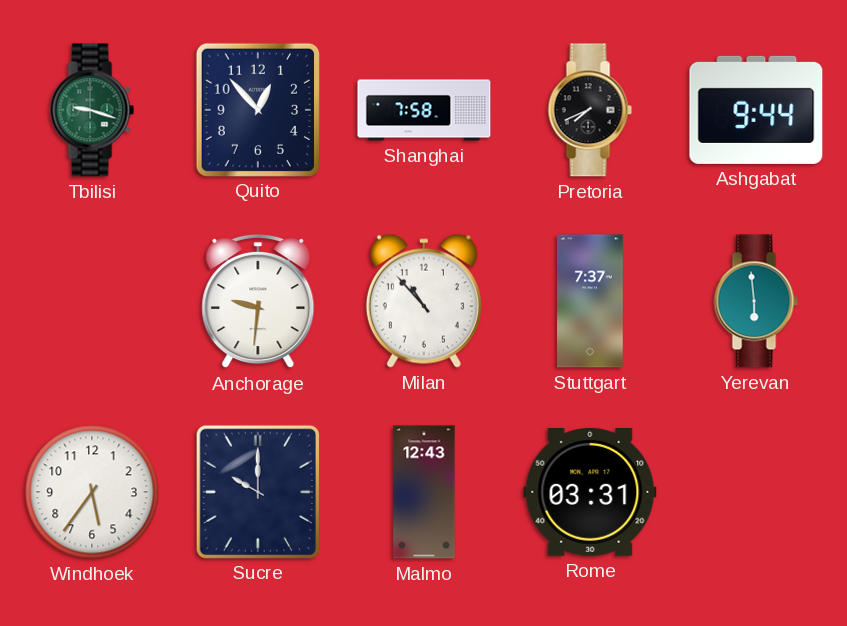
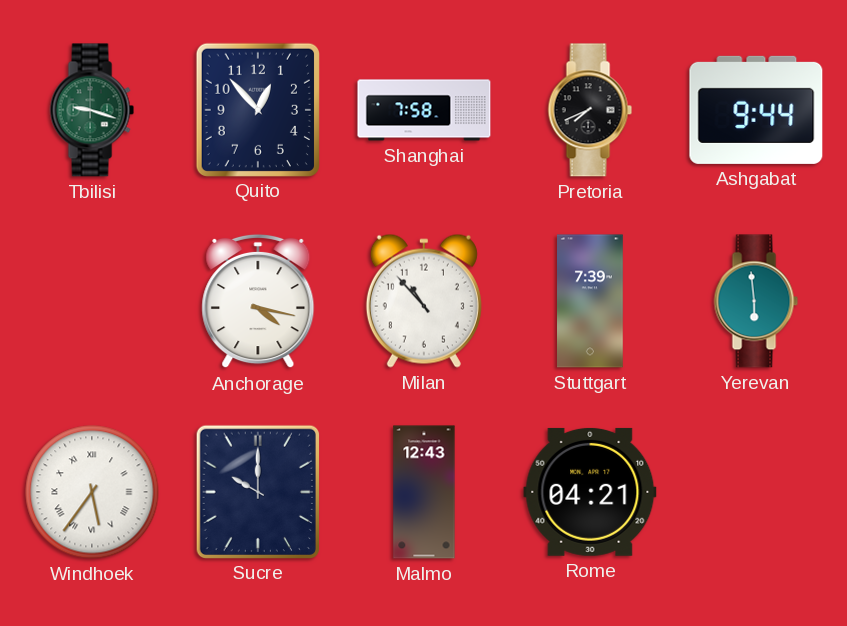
Anchorage: 9:31 -> 4:17
Stuttgart: 7:37 -> 7:39
Windhoek numerals: Arabic -> Roman
Rome: 03:31 -> 04:21
